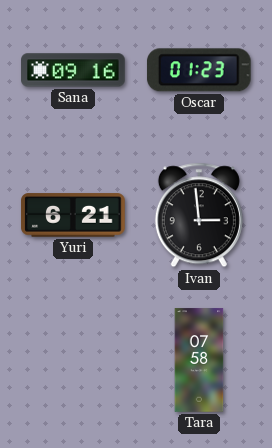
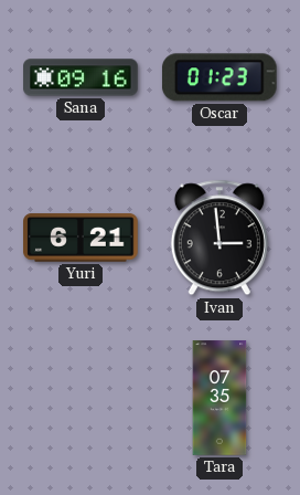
Tara: 07:58 -> 07:35
